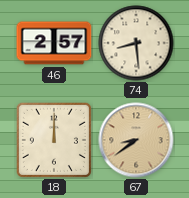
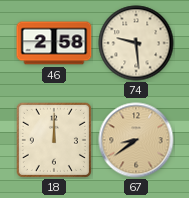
46: 2:57 -> 2:58
74: 8:29 -> 9:29
